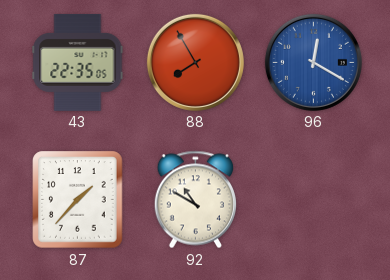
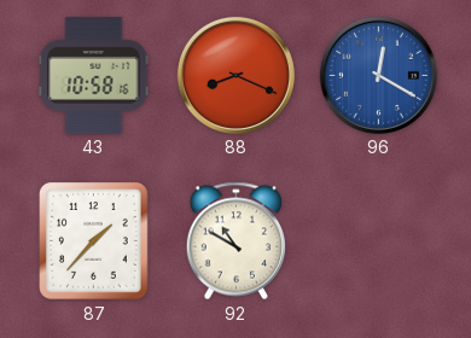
43: 22:35 -> 10:58
88: 7:55 -> 8:19
